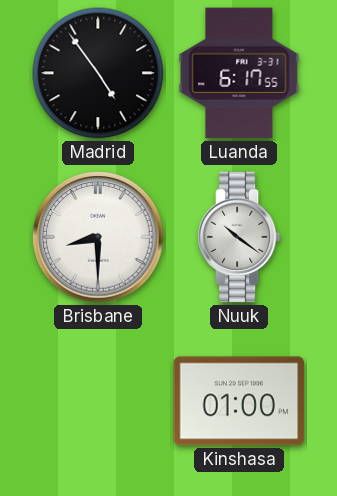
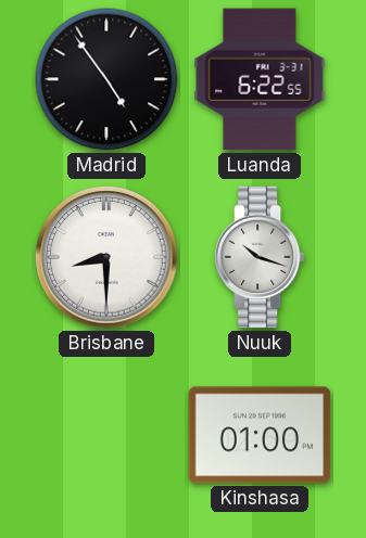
Luanda: 6:17 -> 6:22
Nuuk: 10:21 -> 10:18
